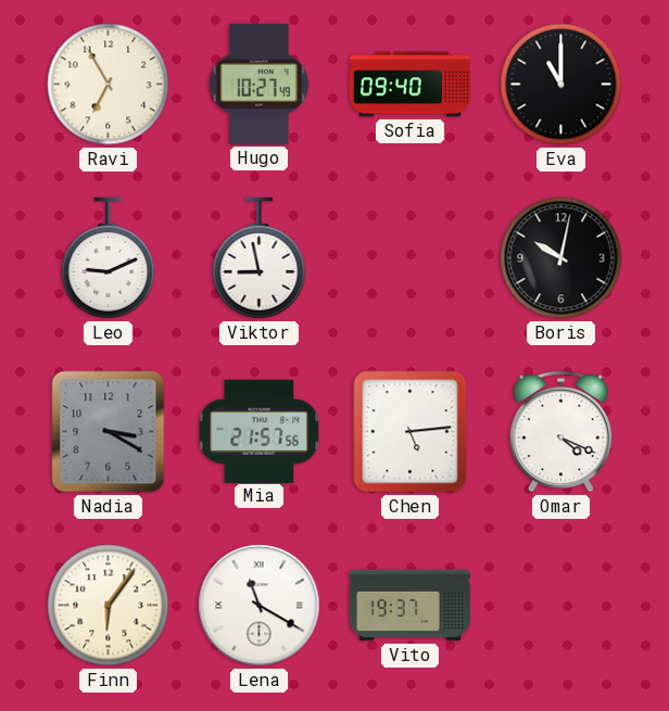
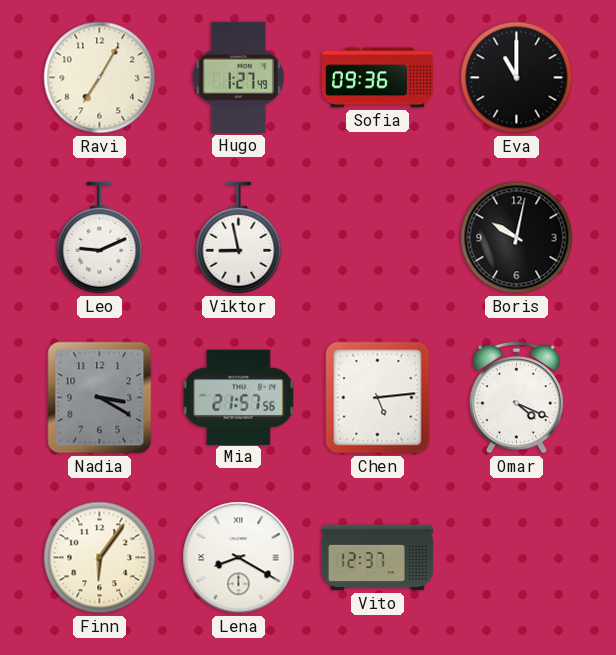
Ravi: 6:55 -> 7:05
Hugo: 10:27 -> 1:27
Sofia: 09:40 -> 09:36
Lena: 11:20 -> 8:20
Vito: 19:37 -> 12:37
